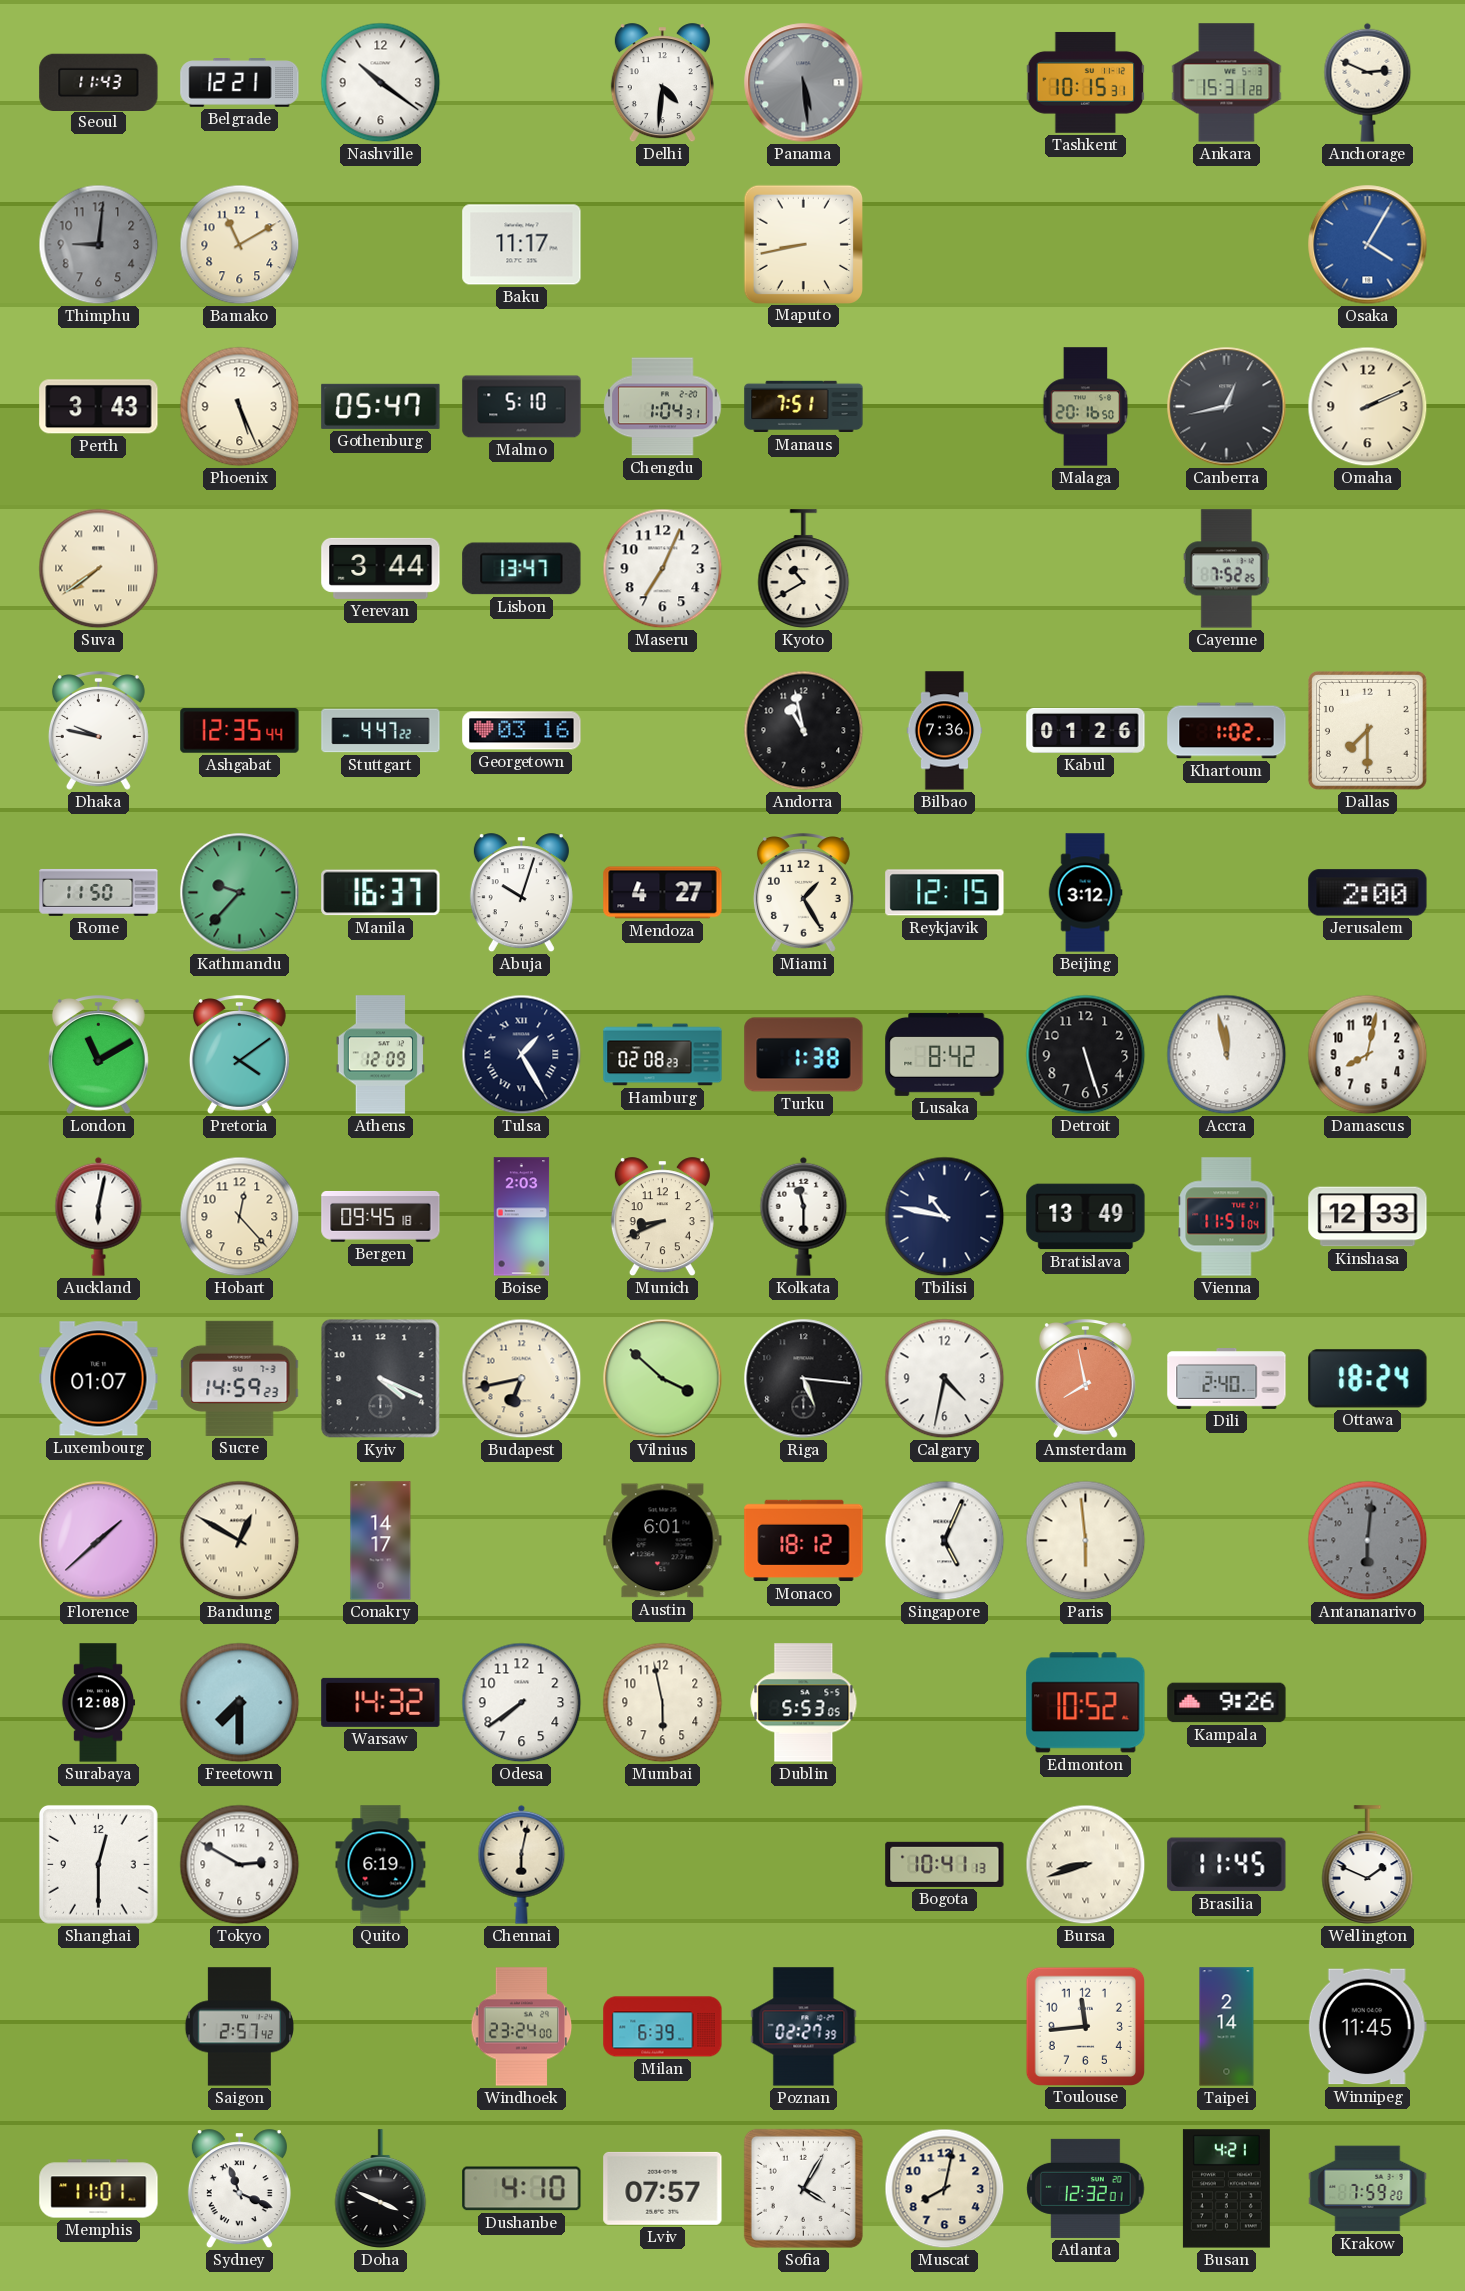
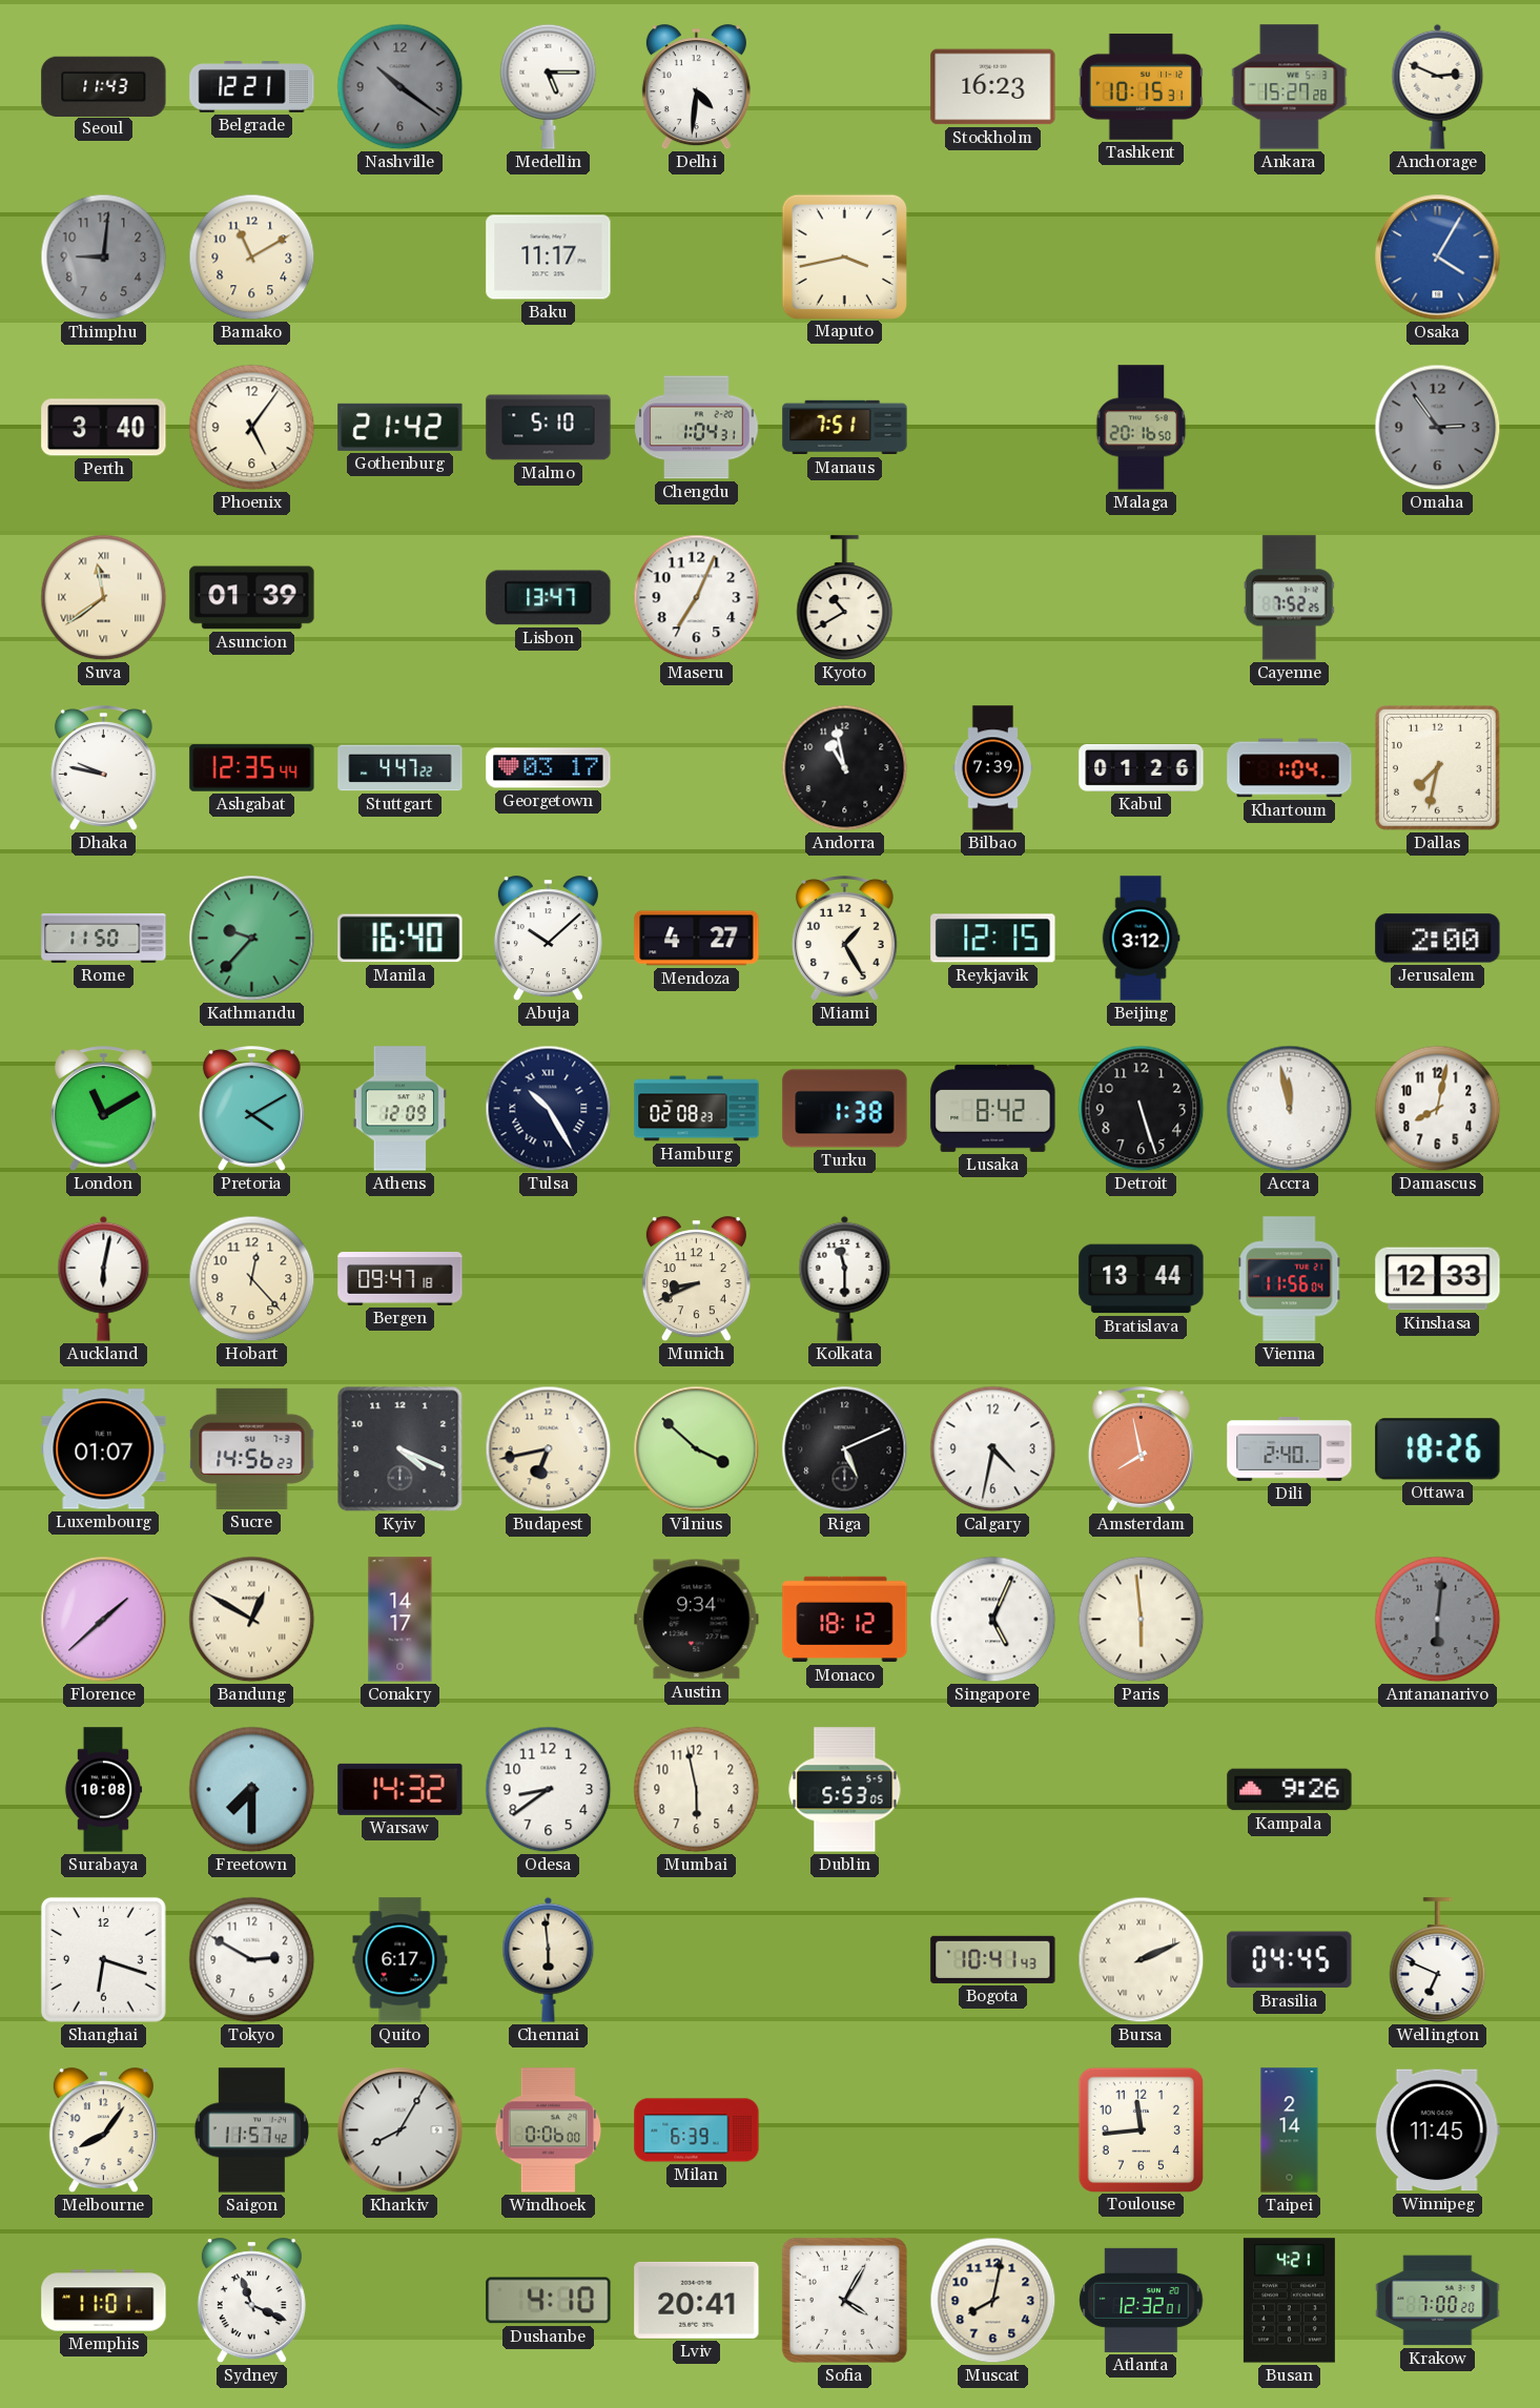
Nashville dial: white -> grey
Medellin: none -> 5:15
Panama: 5:29 -> none
Stockholm: none -> 16:23
Ankara: 15:31 -> 15:27
Maputo: 8:43 -> 3:43
Perth: 3:43 -> 3:40
Phoenix: 5:26 -> 5:06
Gothenburg: 05:47 -> 21:42
Canberra: 12:43 -> none
Omaha: 2:11 -> 2:54
Omaha dial: cream -> grey
Suva: 7:39 -> 11:39
Asuncion: none -> 01:39
Yerevan: 3:44 -> none
Georgetown: 03:16 -> 03:17
Bilbao: 7:36 -> 7:39
Khartoum: 1:02 -> 1:04
Dallas: 7:30 -> 7:32
Manila: 16:37 -> 16:40
Abuja: 10:03 -> 10:08
Pretoria: 4:09 -> 4:10
Tulsa: 1:25 -> 10:25
Bergen: 09:45 -> 09:47
Boise: 2:03 -> none
Tbilisi: 10:47 -> none
Bratislava: 13:49 -> 13:44
Vienna: 11:51 -> 11:56
Sucre: 14:59 -> 14:56
Riga: 5:16 -> 5:11
Ottawa: 18:24 -> 18:26
Austin: 6:01 -> 9:34
Surabaya: 12:08 -> 10:08
Odesa: 7:39 -> 8:39
Edmonton: 10:52 -> none
Shanghai: 12:30 -> 6:18
Quito: 6:19 -> 6:17
Chennai: 6:02 -> 5:59
Bogota: 10:41:13 -> 10:41:43
Bursa: 8:42 -> 2:11
Brasilia: 11:45 -> 04:45
Wellington: 1:49 -> 6:49
Melbourne: none -> 8:06
Saigon: 2:57 -> 11:57
Kharkiv: none -> 8:05
Windhoek: 23:24 -> 0:06
Poznan: 02:27 -> none
Doha: 3:49 -> none
Lviv: 07:57 -> 20:41
Krakow: 7:59 -> 7:00
